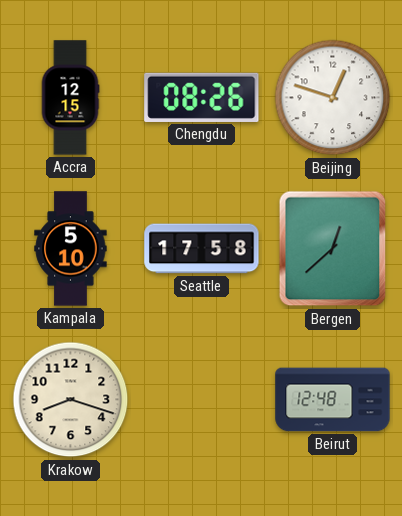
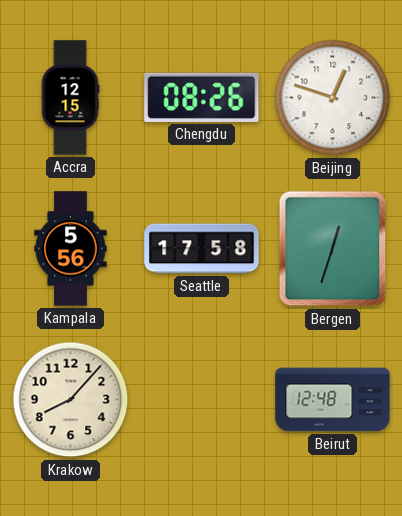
Kampala: 5:10 -> 5:56
Bergen: 12:38 -> 12:33
Krakow: 8:18 -> 8:07
